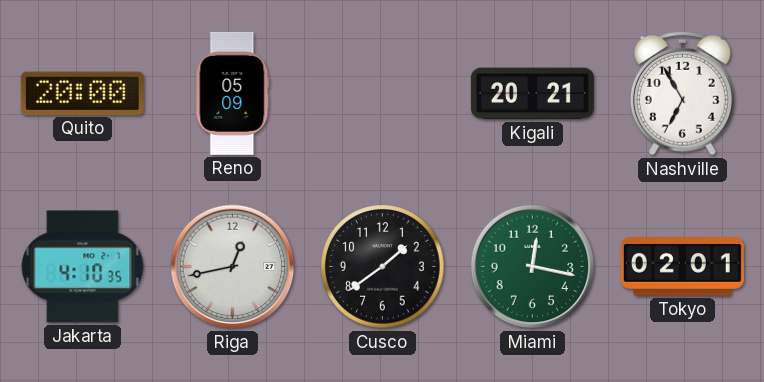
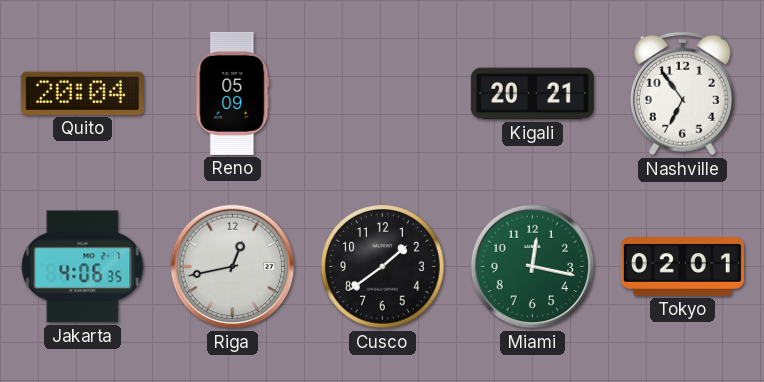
Quito: 20:00 -> 20:04
Nashville: 6:55 -> 6:54
Jakarta: 4:10 -> 4:06
